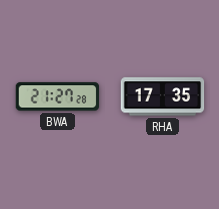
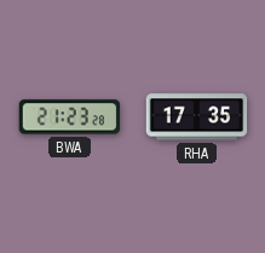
BWA: 21:27 -> 21:23
